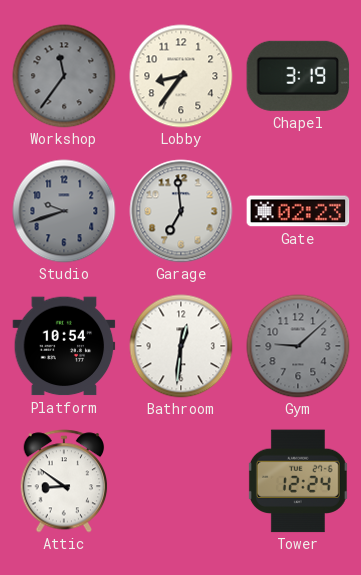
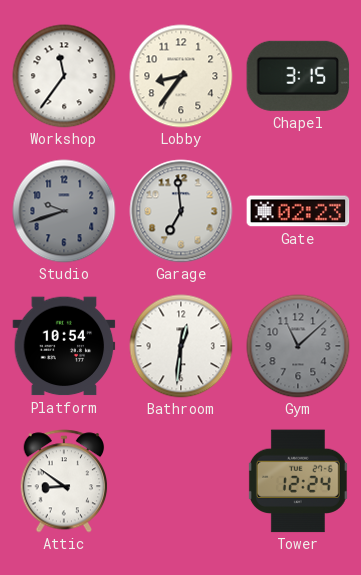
Workshop dial: grey -> white
Chapel: 3:19 -> 3:15
Gym: 9:08 -> 11:08
